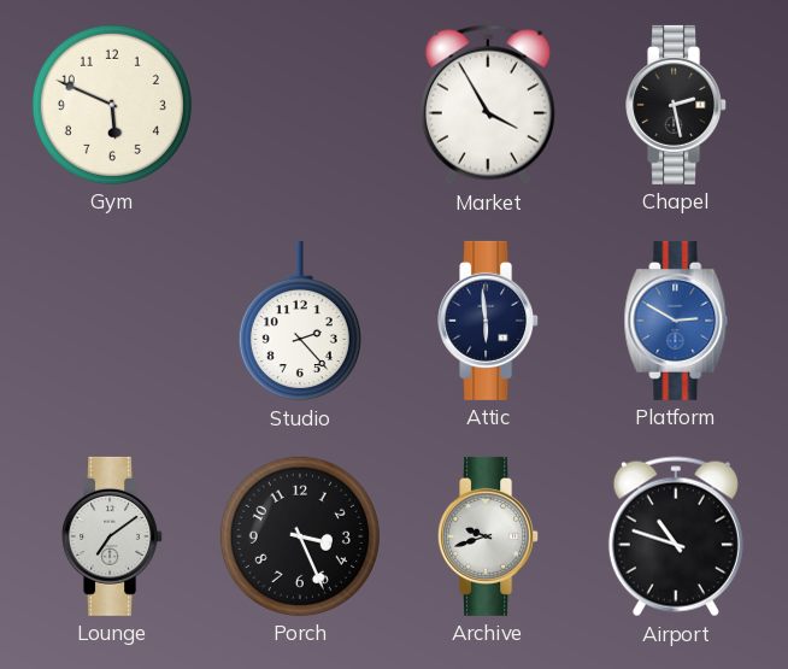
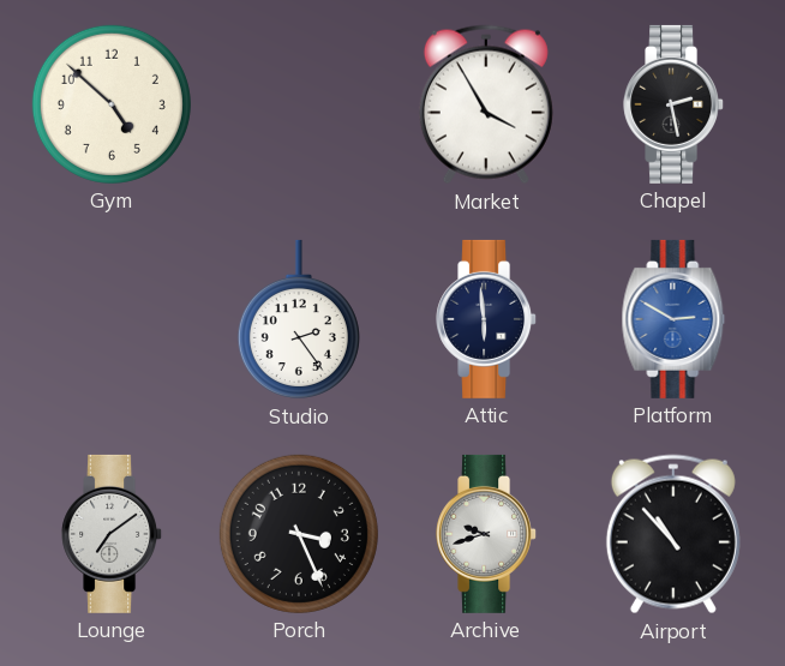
Gym: 5:49 -> 4:52
Studio: 2:23 -> 2:24
Airport: 10:48 -> 10:53
